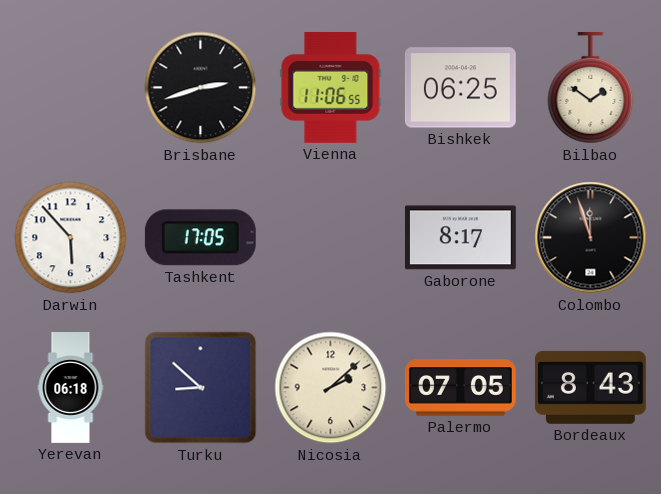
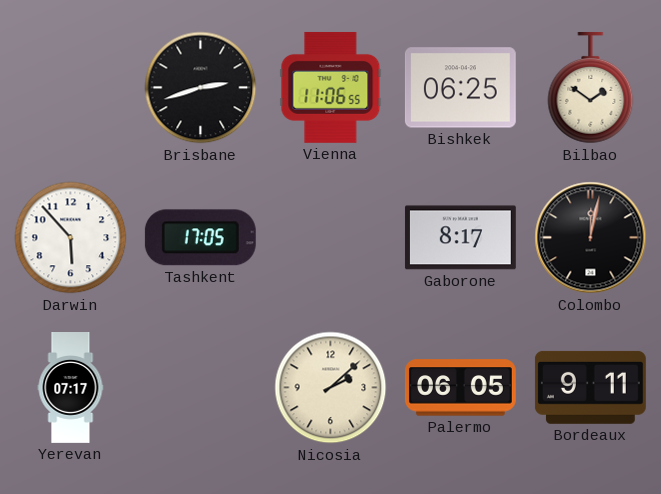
Colombo: 11:57 -> 12:02
Yerevan: 06:18 -> 07:17
Turku: 8:52 -> none
Palermo: 07:05 -> 06:05
Bordeaux: 8:43 -> 9:11
